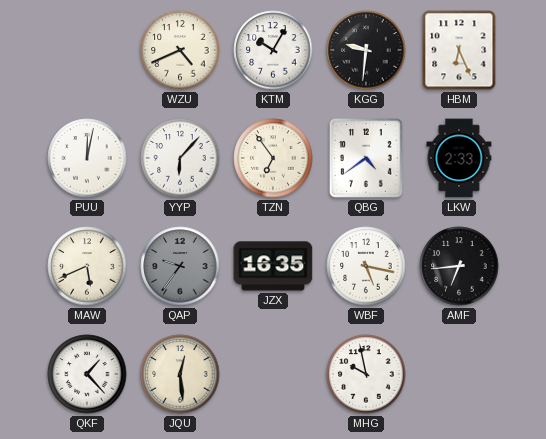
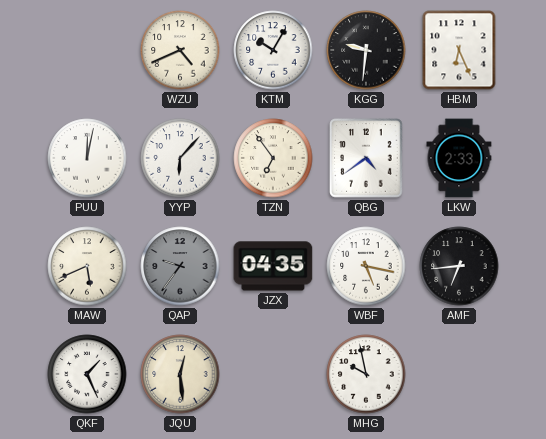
JZX: 16:35 -> 04:35
QKF: 1:23 -> 1:26
